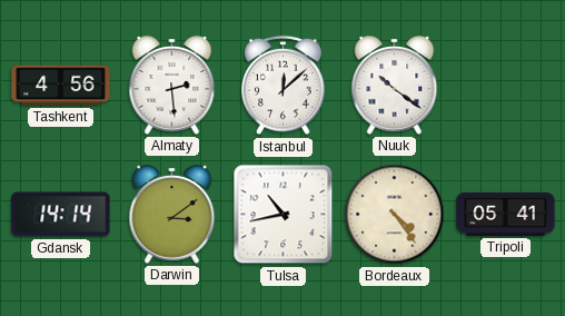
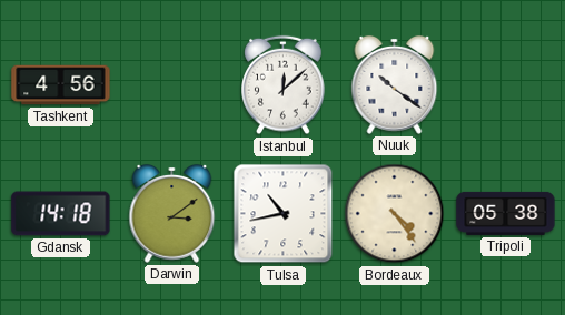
Almaty: 2:29 -> none
Gdansk: 14:14 -> 14:18
Tripoli: 05:41 -> 05:38
